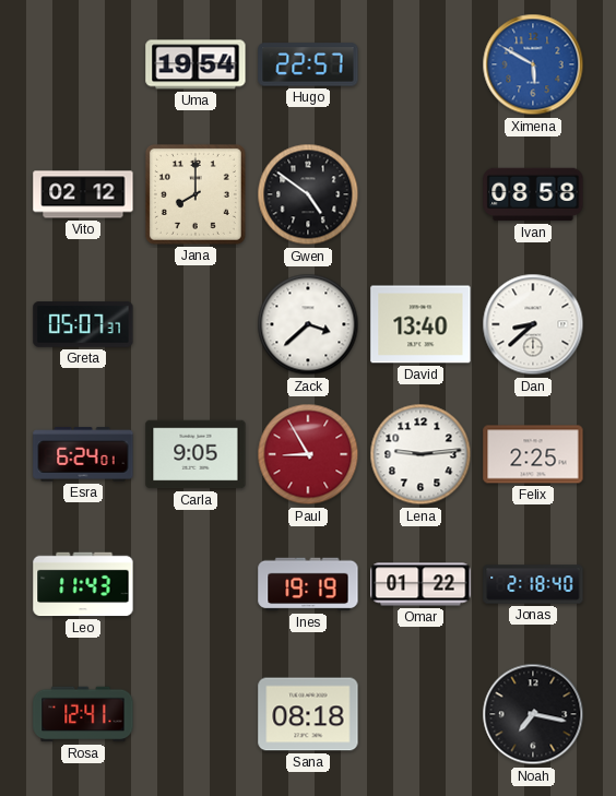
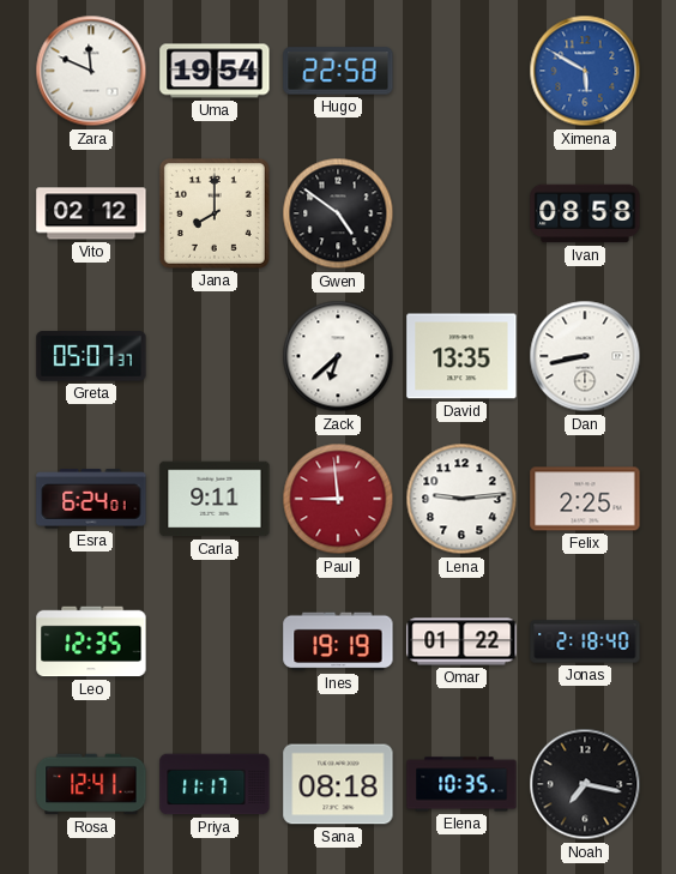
Zara: none -> 11:49
Hugo: 22:57 -> 22:58
Zack: 3:38 -> 6:38
David: 13:40 -> 13:35
Dan: 8:38 -> 8:43
Carla: 9:05 -> 9:11
Paul: 8:55 -> 8:59
Leo: 11:43 -> 12:35
Priya: none -> 11:17
Elena: none -> 10:35
